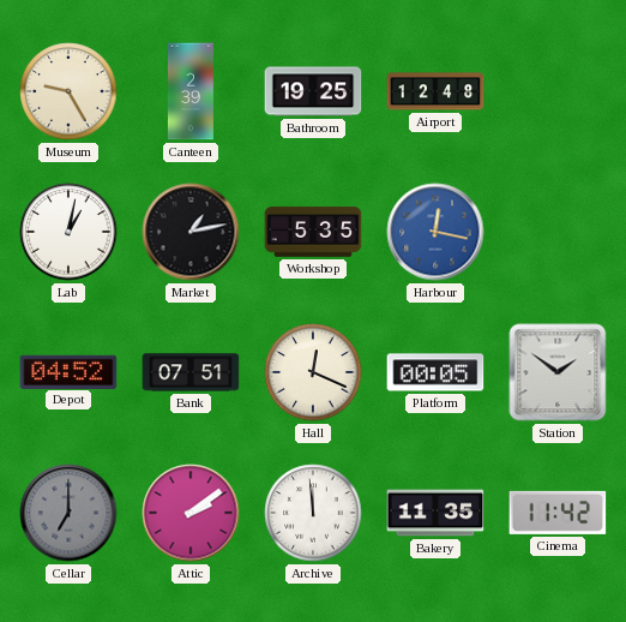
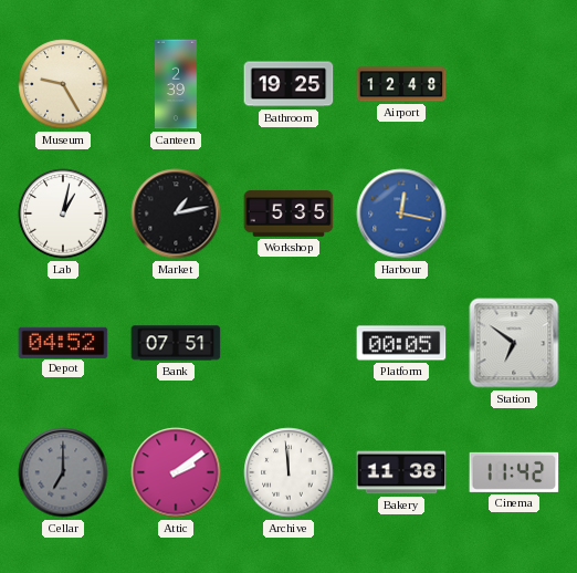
Hall: 12:19 -> none
Station: 1:51 -> 6:51
Bakery: 11:35 -> 11:38
